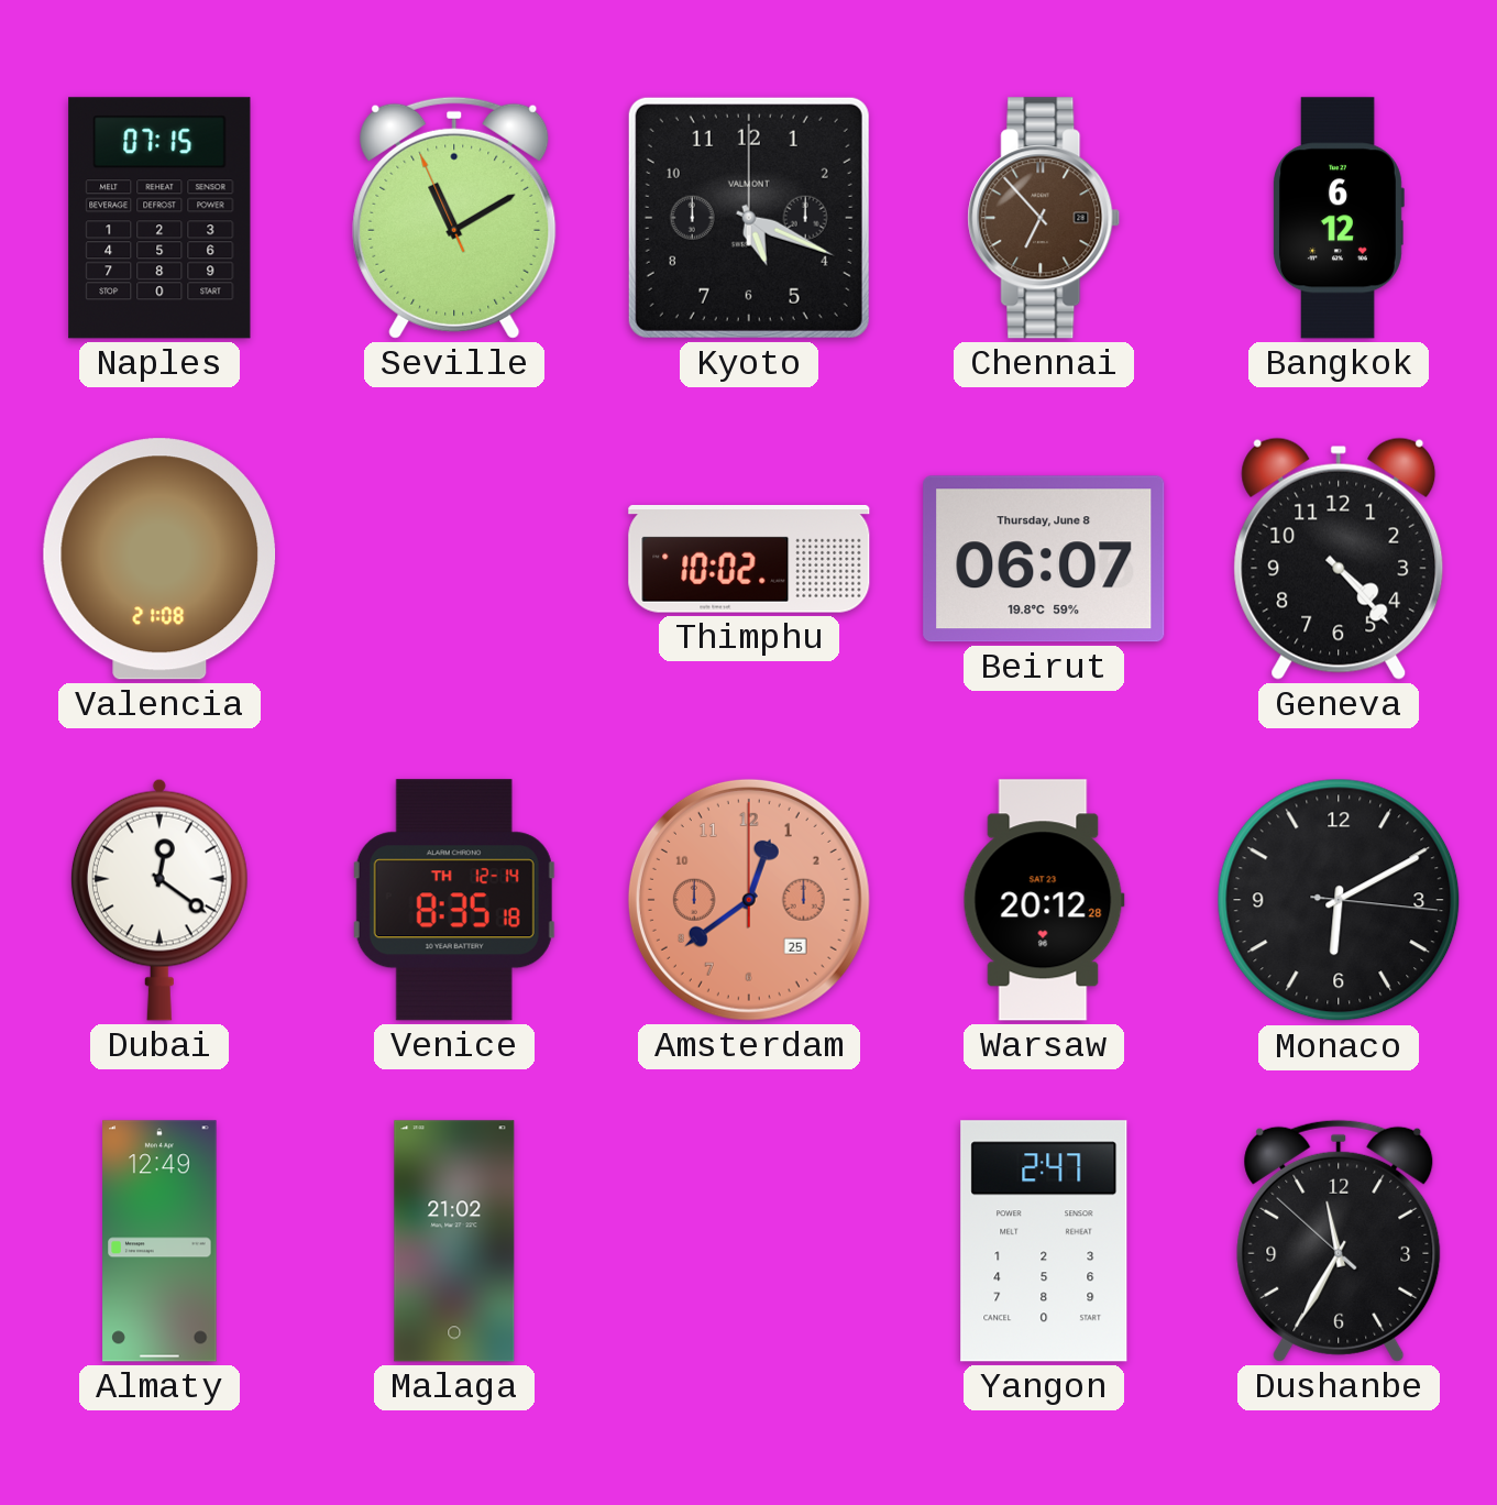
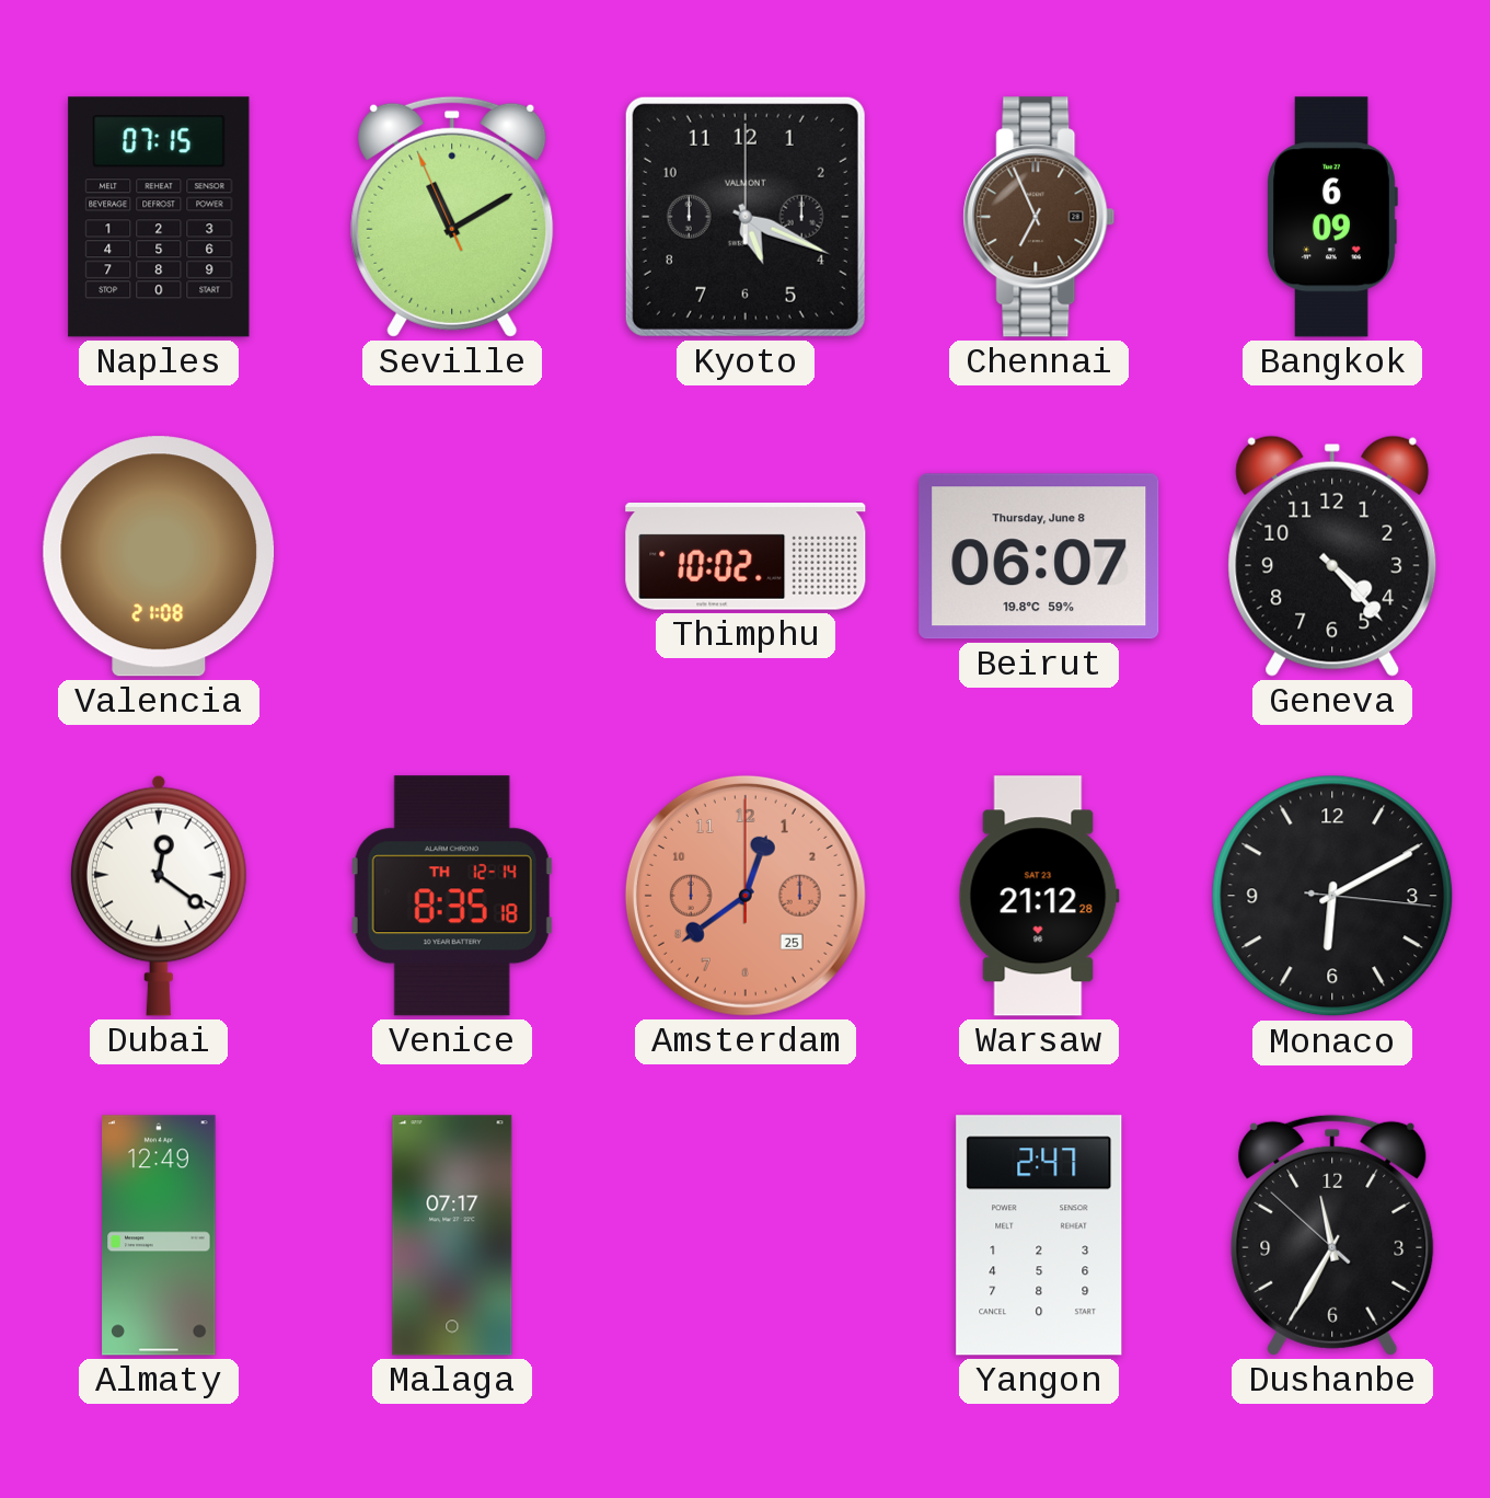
Chennai: 6:53 -> 6:56
Bangkok: 6:12 -> 6:09
Warsaw: 20:12 -> 21:12
Malaga: 21:02 -> 07:17
